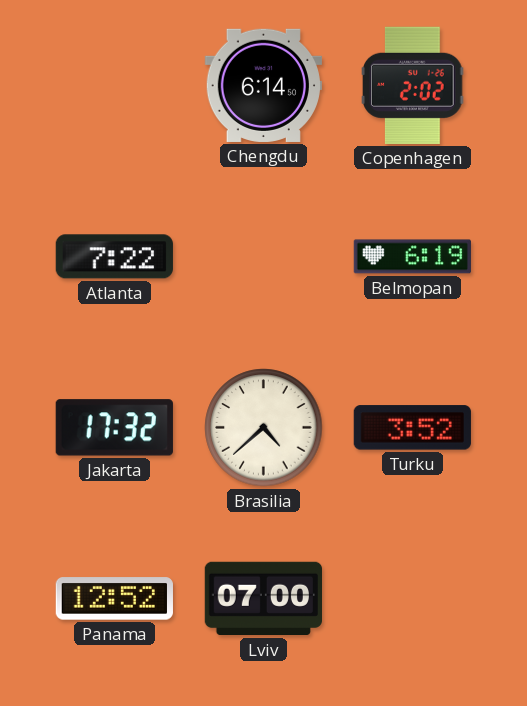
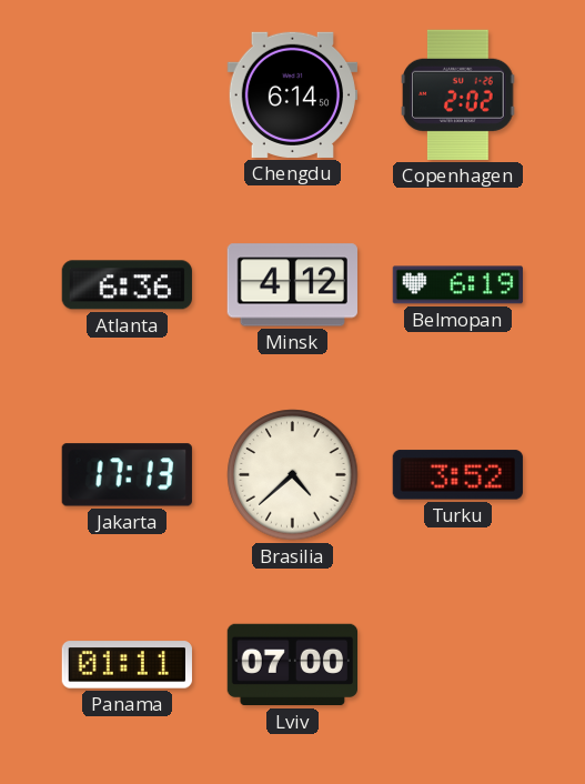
Atlanta: 7:22 -> 6:36
Minsk: none -> 4:12
Jakarta: 17:32 -> 17:13
Panama: 12:52 -> 01:11
